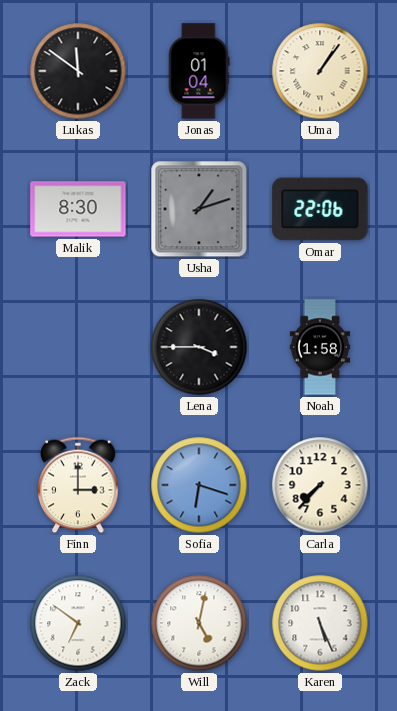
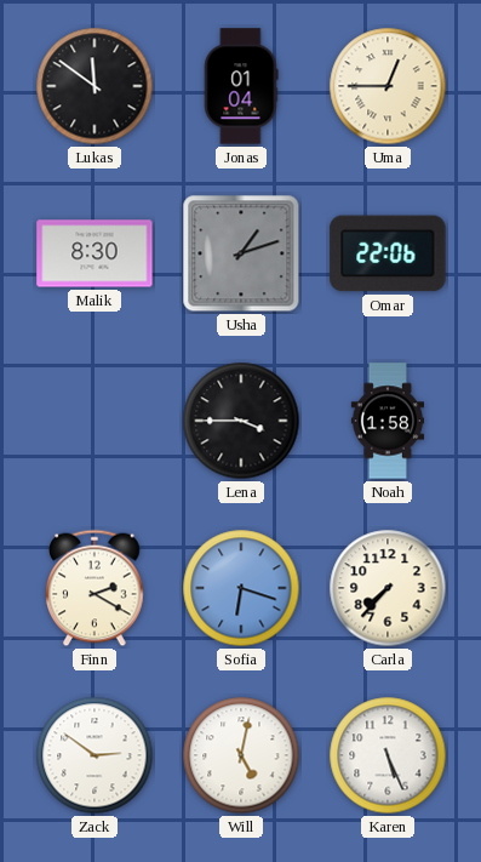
Uma: 1:06 -> 12:45
Finn: 3:00 -> 2:20
Zack: 6:51 -> 2:51
